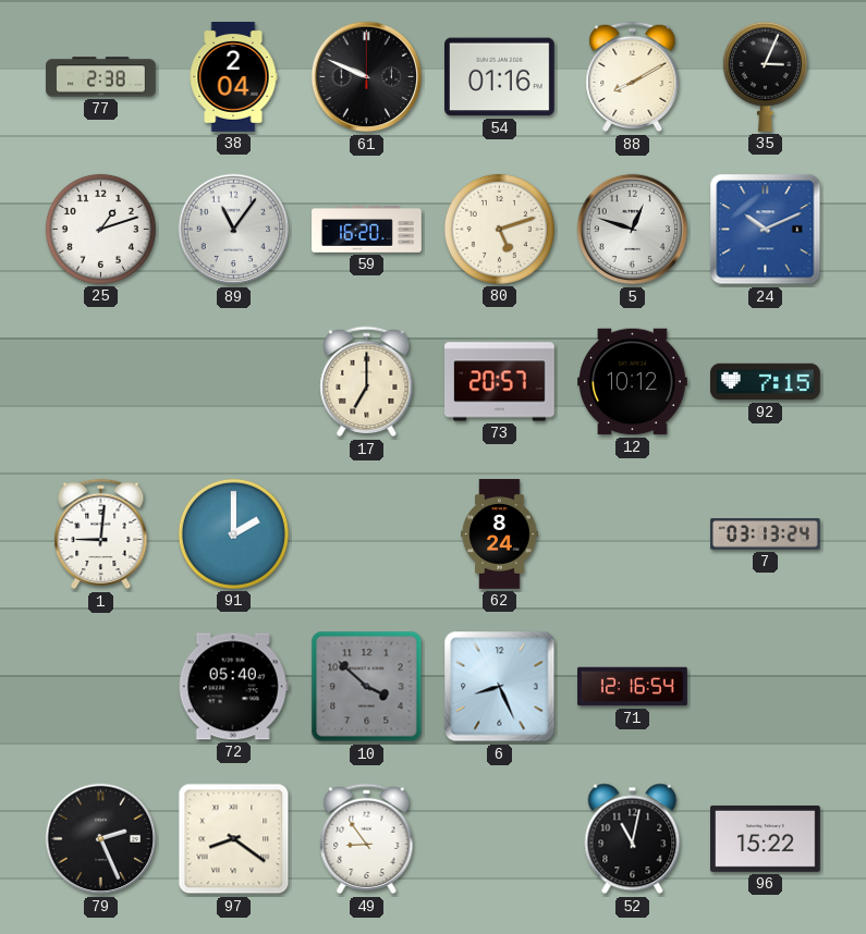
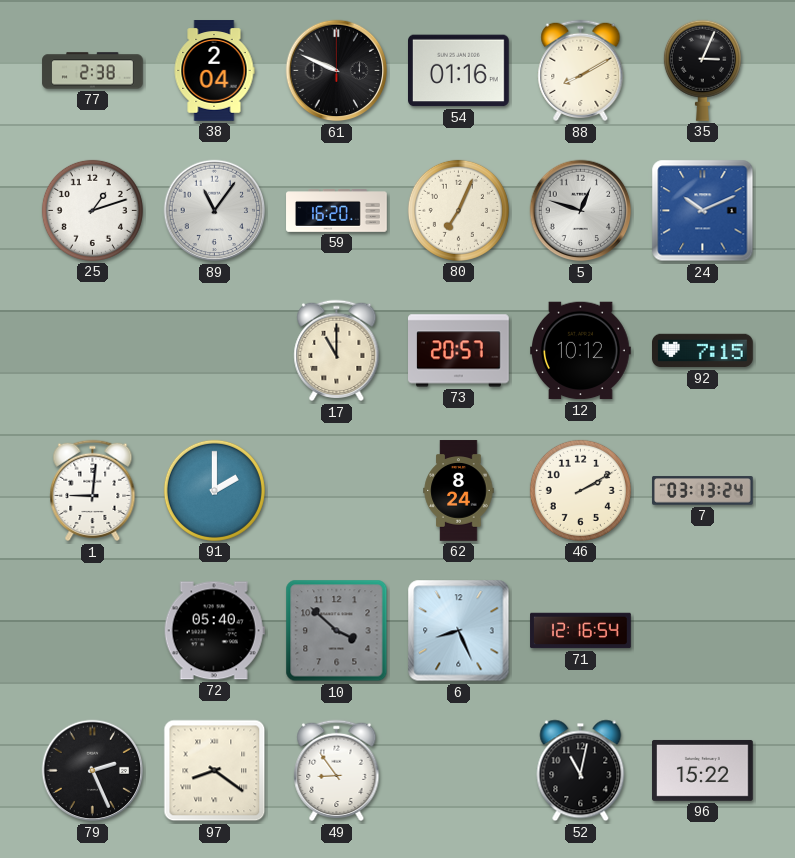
80: 5:12 -> 7:04
17: 7:00 -> 11:00
46: none -> 2:10
